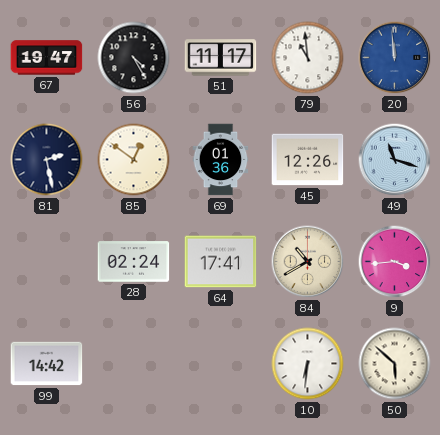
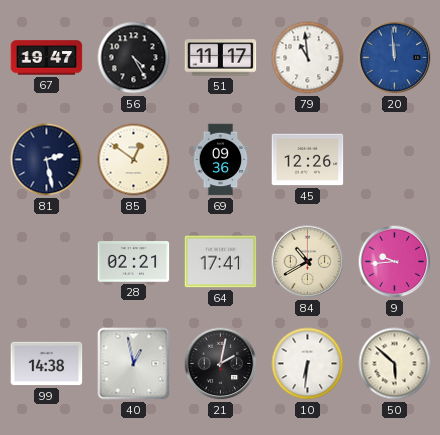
69: 01:36 -> 09:36
49: 11:18 -> none
28: 02:24 -> 02:21
9: 3:44 -> 9:44
99: 14:42 -> 14:38
40: none -> 12:58
21: none -> 2:02
